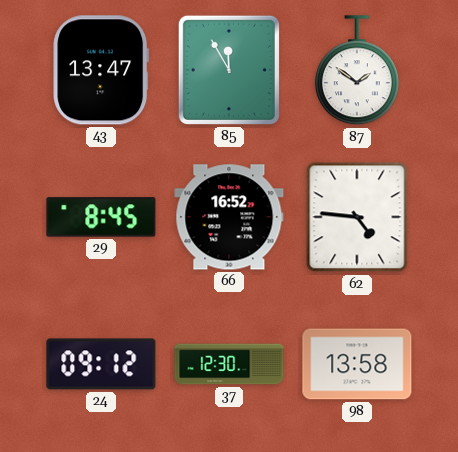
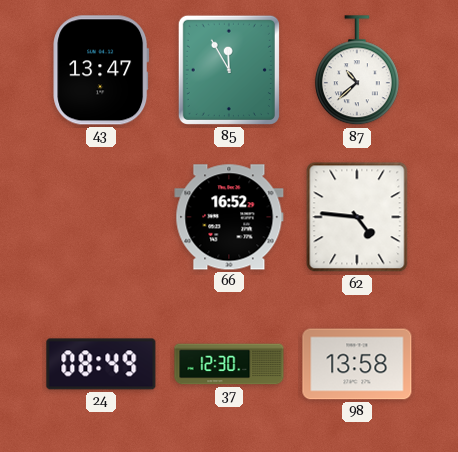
87: 1:51 -> 10:38
29: 8:45 -> none
24: 09:12 -> 08:49
